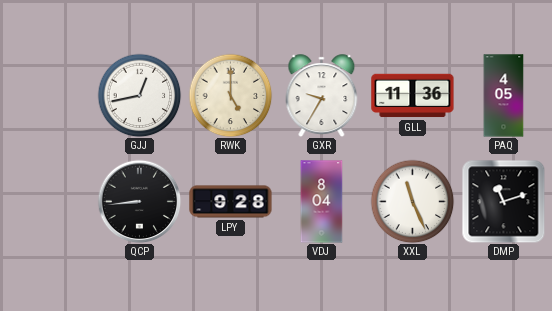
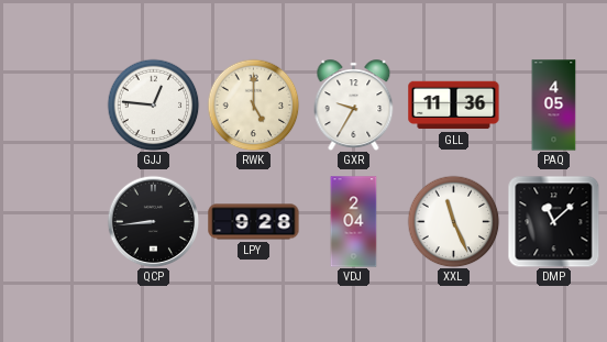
GJJ: 12:43 -> 12:46
VDJ: 8:04 -> 2:04
DMP: 11:12 -> 11:08
